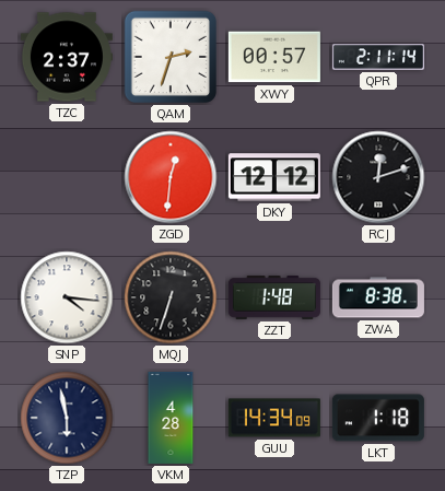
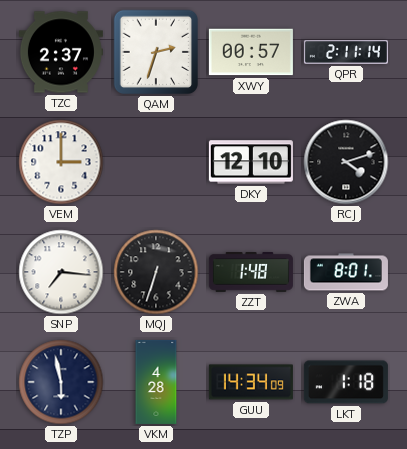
VEM: none -> 3:00
ZGD: 12:31 -> none
DKY: 12:12 -> 12:10
RCJ: 12:12 -> 4:12
SNP: 4:16 -> 7:16
ZWA: 8:38 -> 8:01
